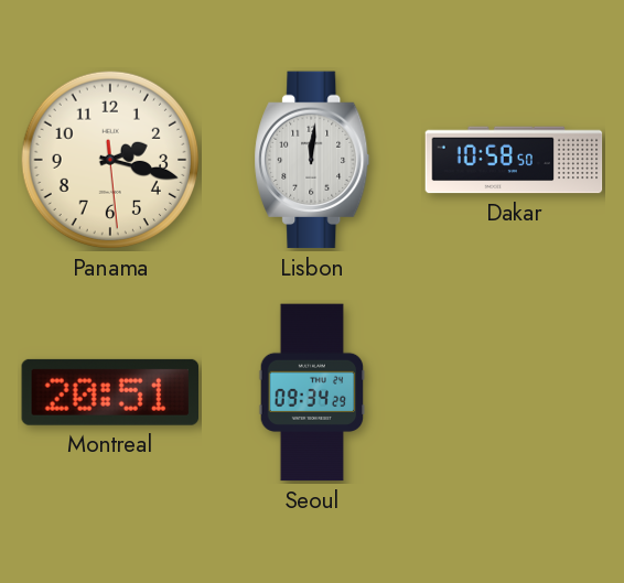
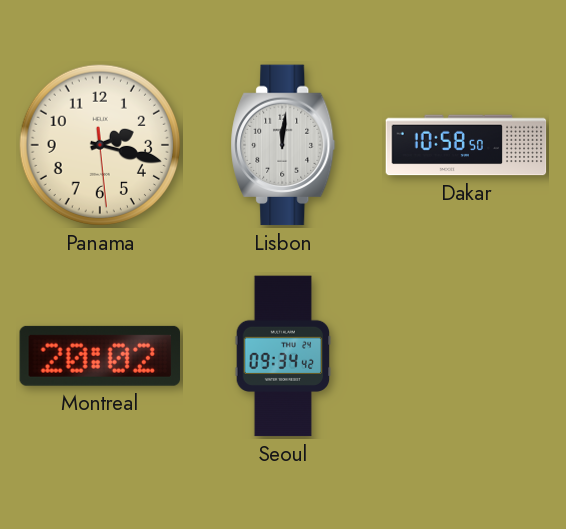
Montreal: 20:51 -> 20:02
Seoul: 09:34:29 -> 09:34:42
